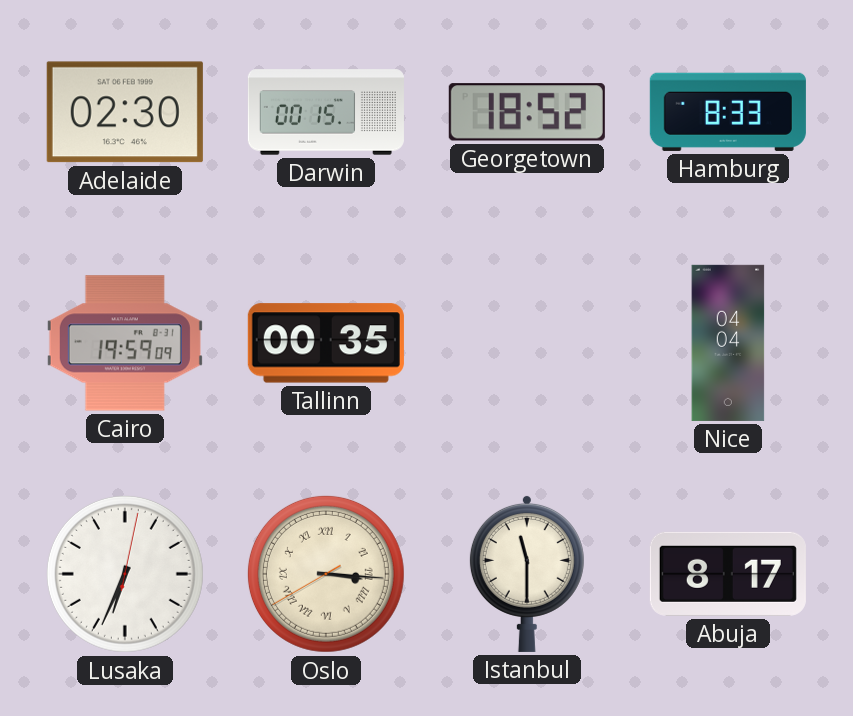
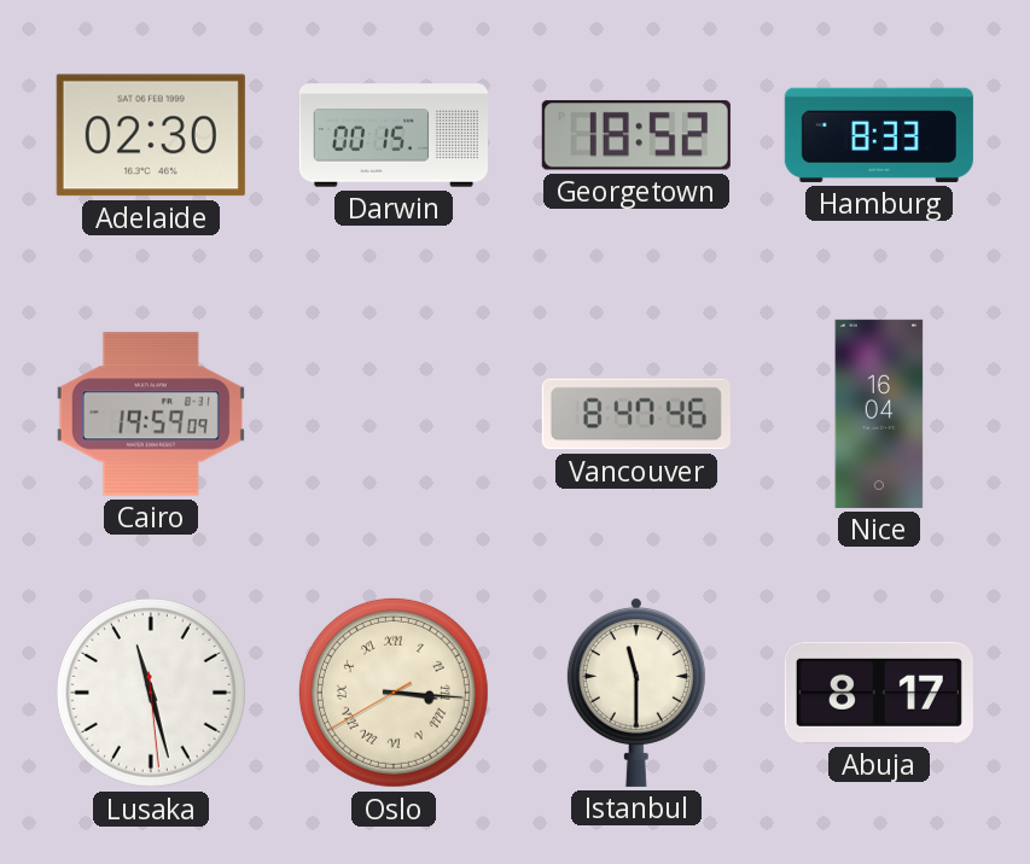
Tallinn: 00:35 -> none
Vancouver: none -> 8:47
Nice: 04:04 -> 16:04
Lusaka: 6:34 -> 11:27
